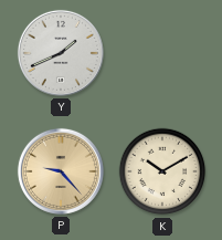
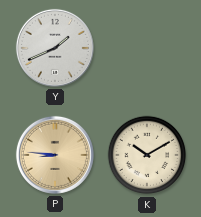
P: 9:23 -> 8:46
